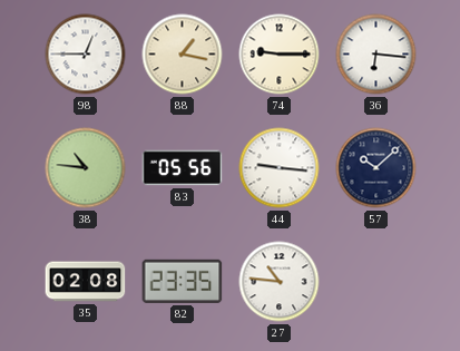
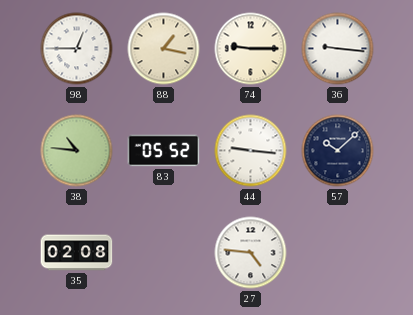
36: 6:16 -> 9:16
83: 05:56 -> 05:52
82: 23:35 -> none
27: 10:46 -> 4:46
